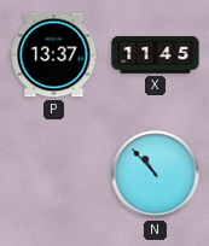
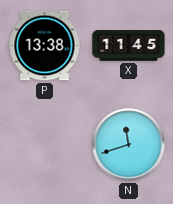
P: 13:37 -> 13:38
N: 10:53 -> 11:42
